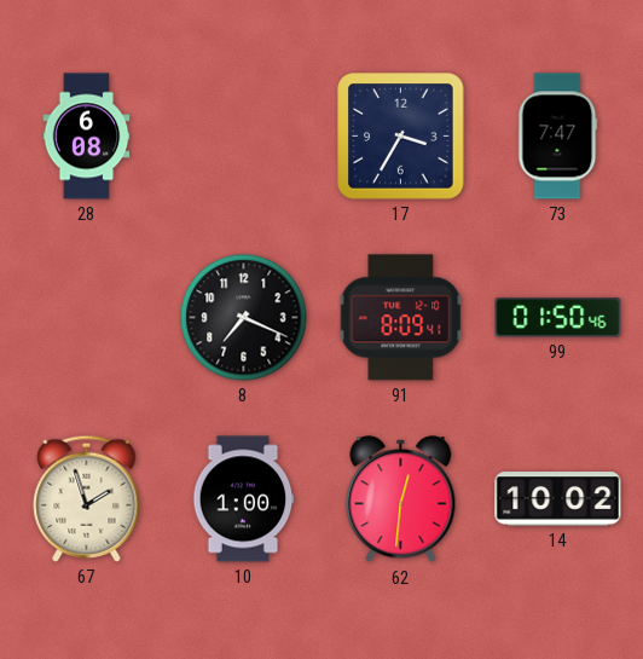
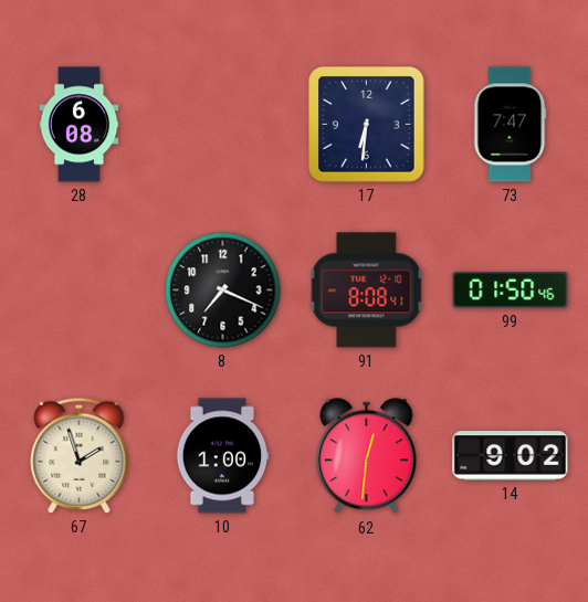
17: 3:35 -> 6:31
91: 8:09 -> 8:08
14: 10:02 -> 9:02
